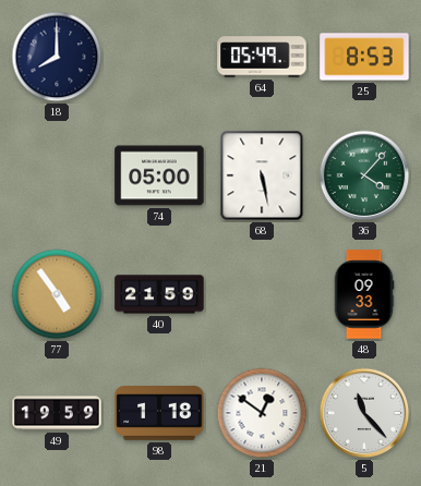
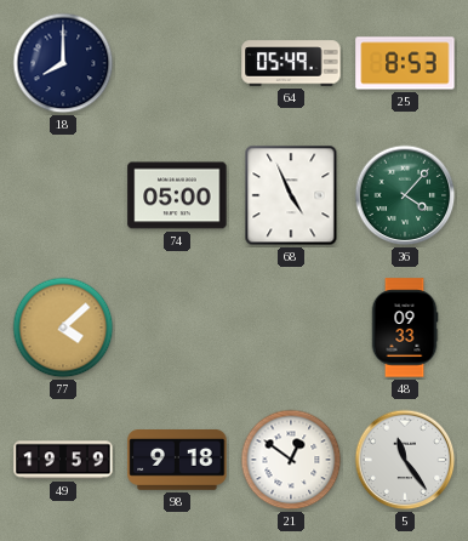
68: 5:28 -> 4:56
77: 4:54 -> 4:08
40: 21:59 -> none
98: 1:18 -> 9:18
5: 11:23 -> 11:24
